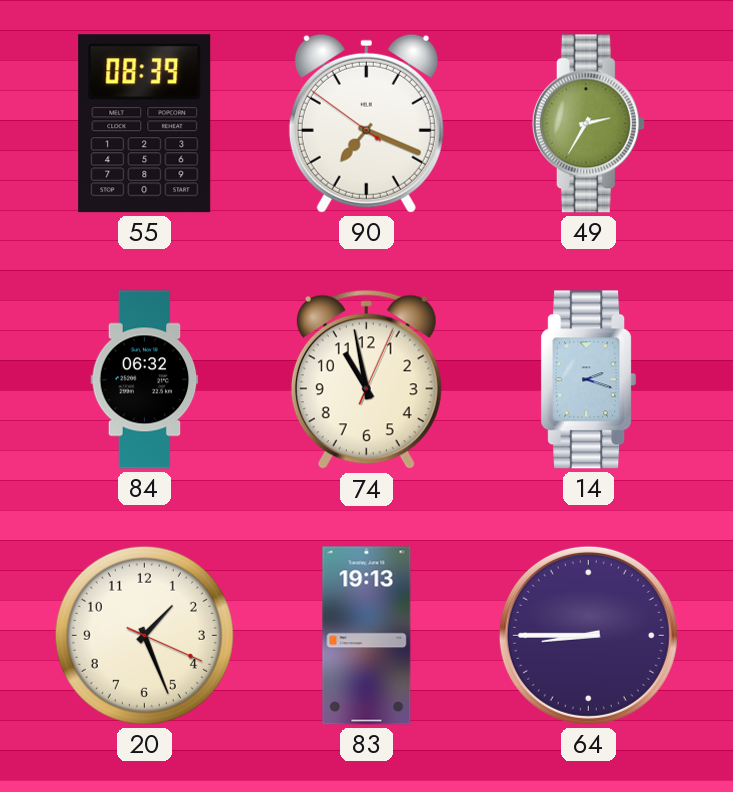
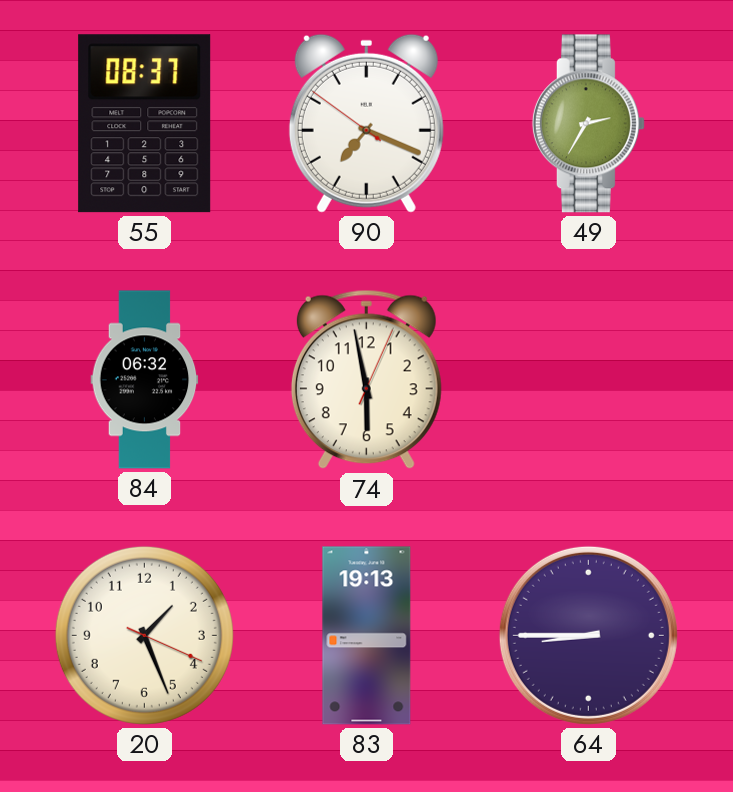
55: 08:39 -> 08:37
74: 10:58 -> 5:58
14: 2:18 -> none
